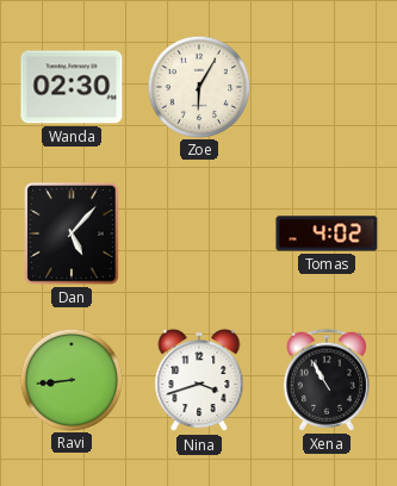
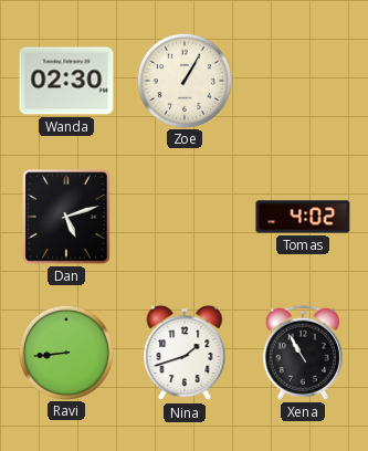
Zoe: 6:05 -> 1:05
Dan: 5:07 -> 5:12
Nina: 3:42 -> 1:42
